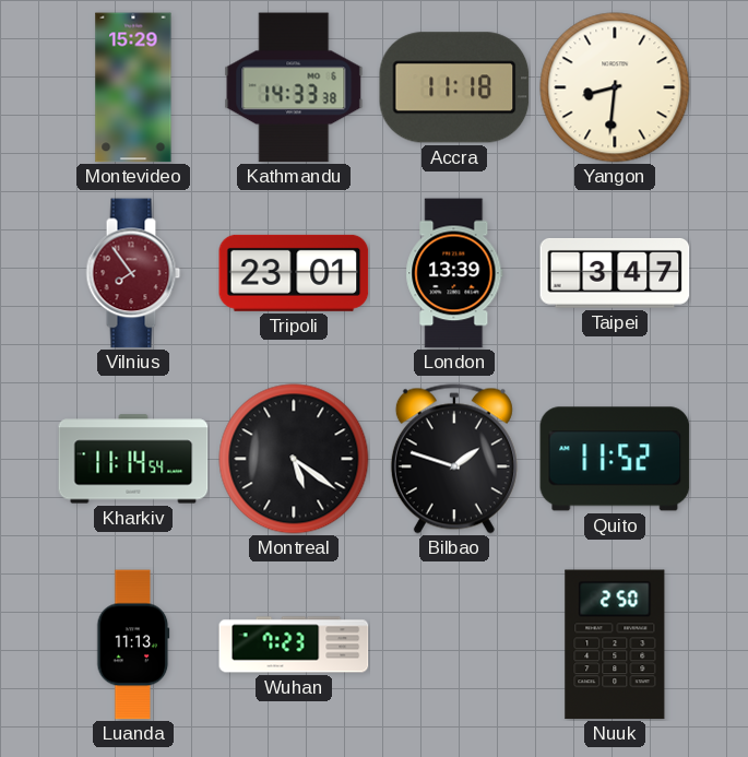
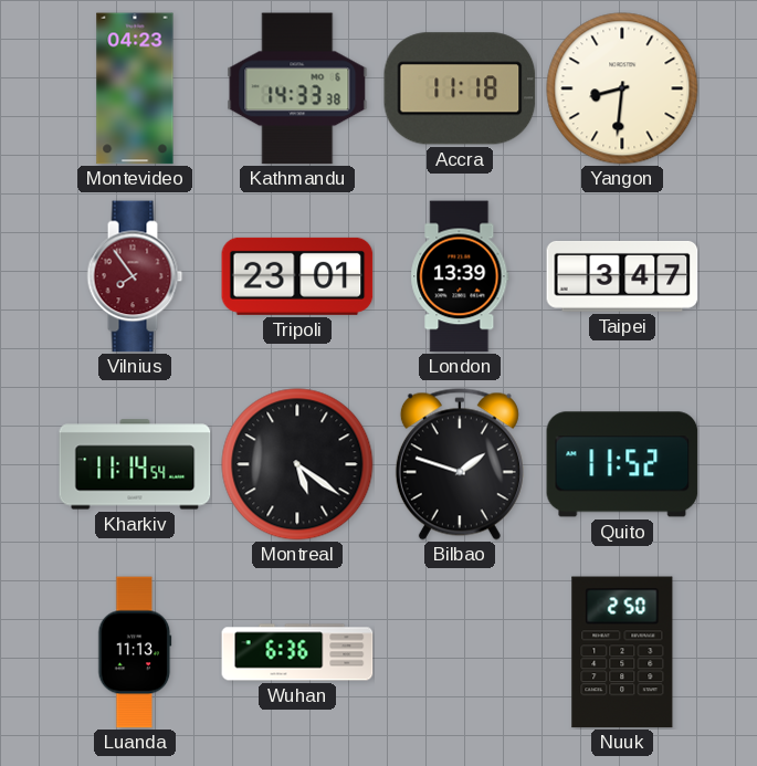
Montevideo: 15:29 -> 04:23
Wuhan: 7:23 -> 6:36
